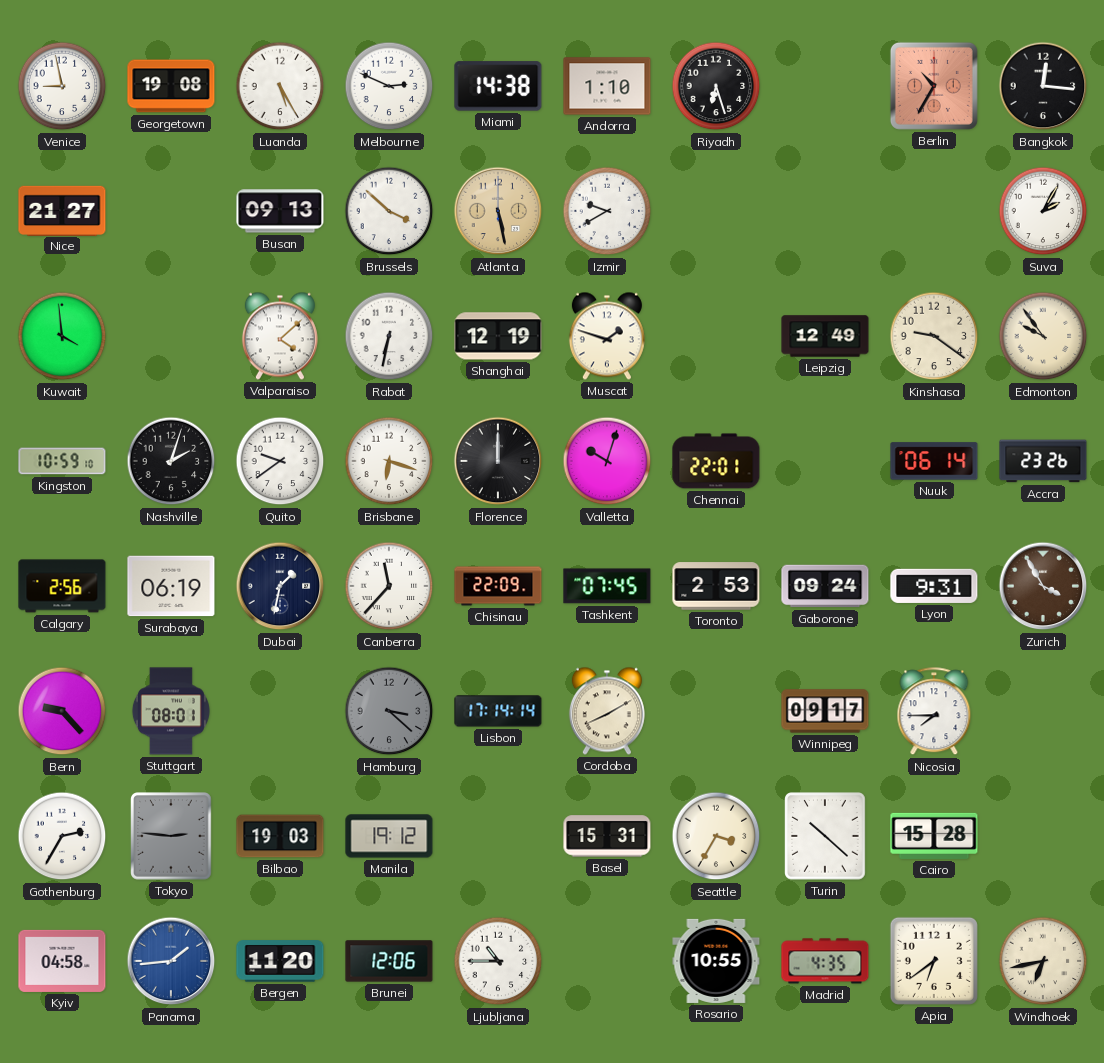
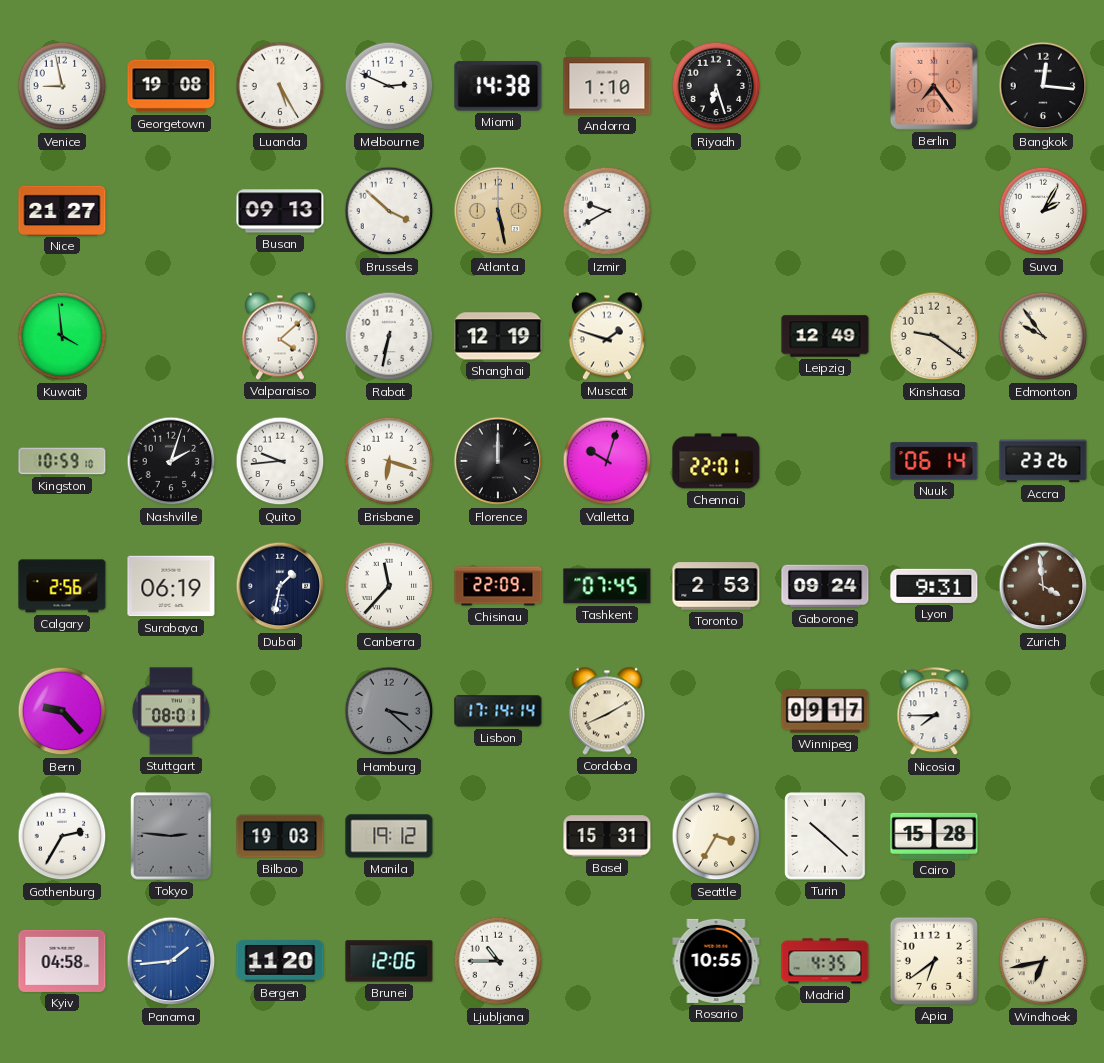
Berlin: 10:35 -> 7:24
Quito: 9:39 -> 9:44
Zurich: 3:55 -> 3:59
